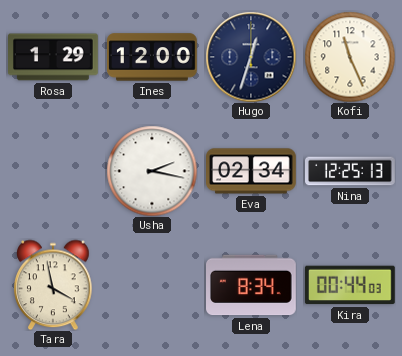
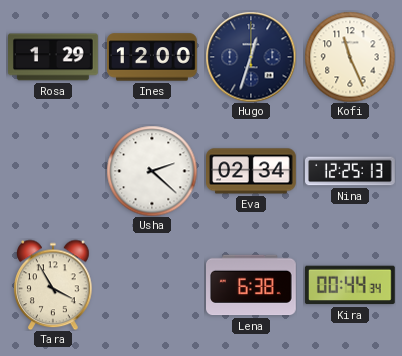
Usha: 2:17 -> 2:22
Tara: 3:58 -> 3:55
Lena: 8:34 -> 6:38
Kira: 00:44:03 -> 00:44:34
